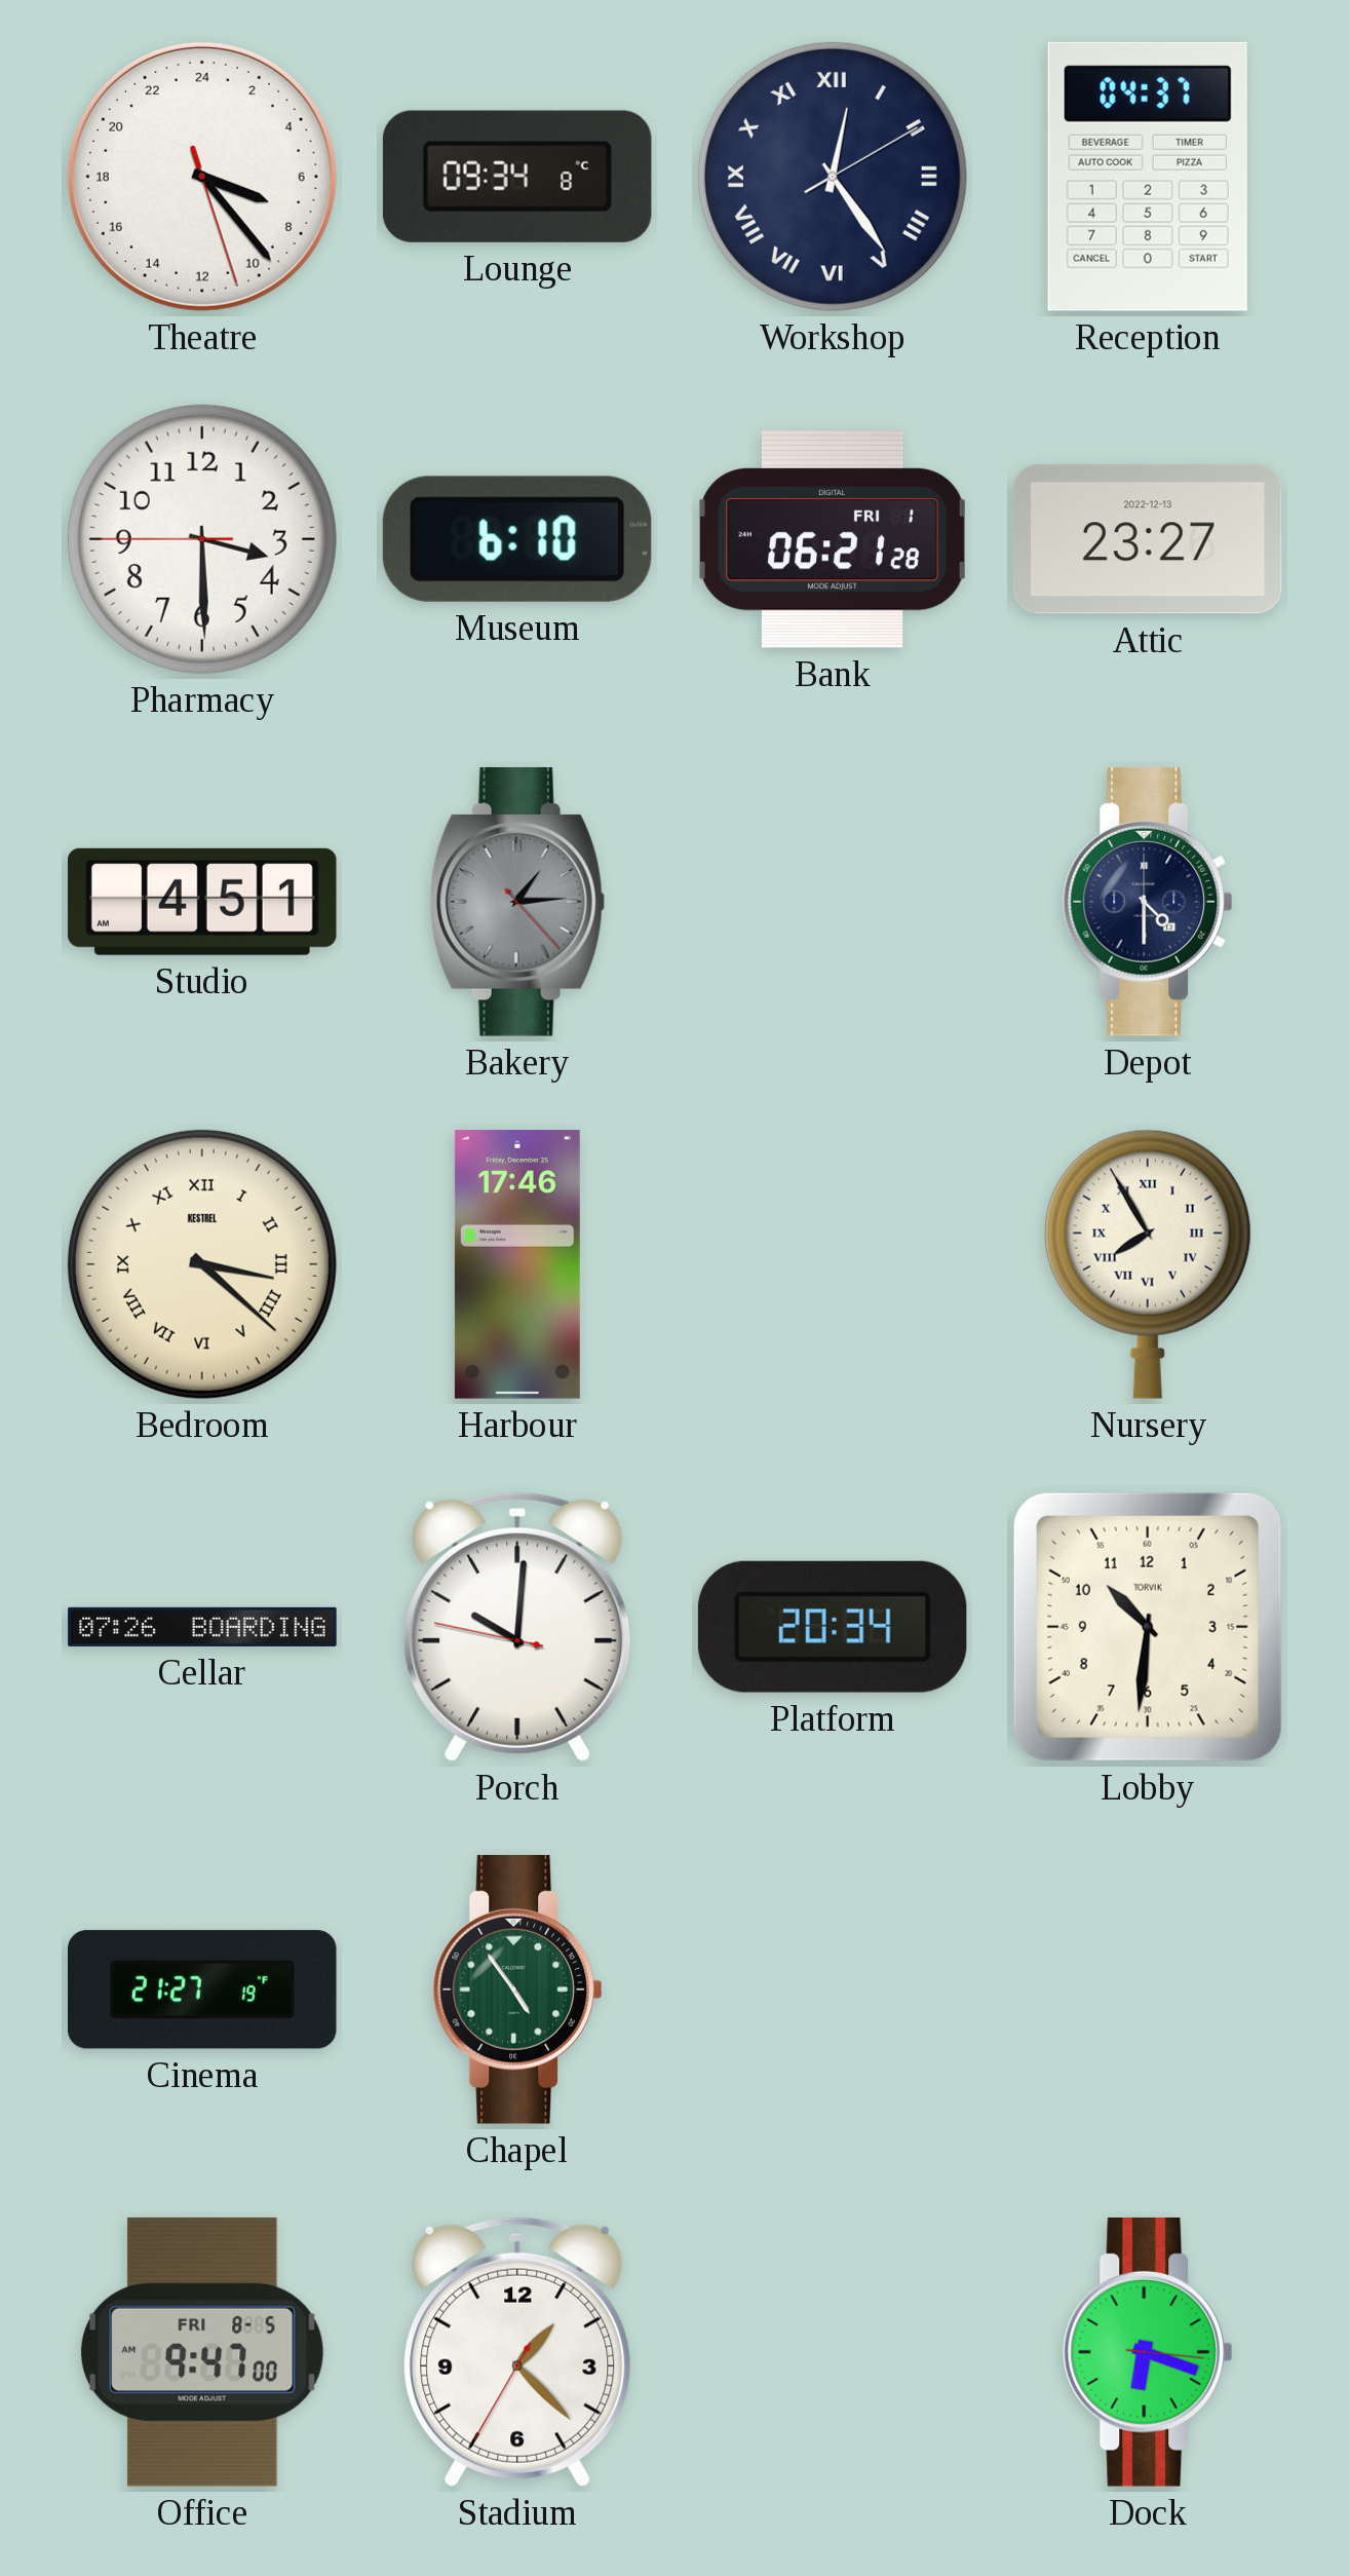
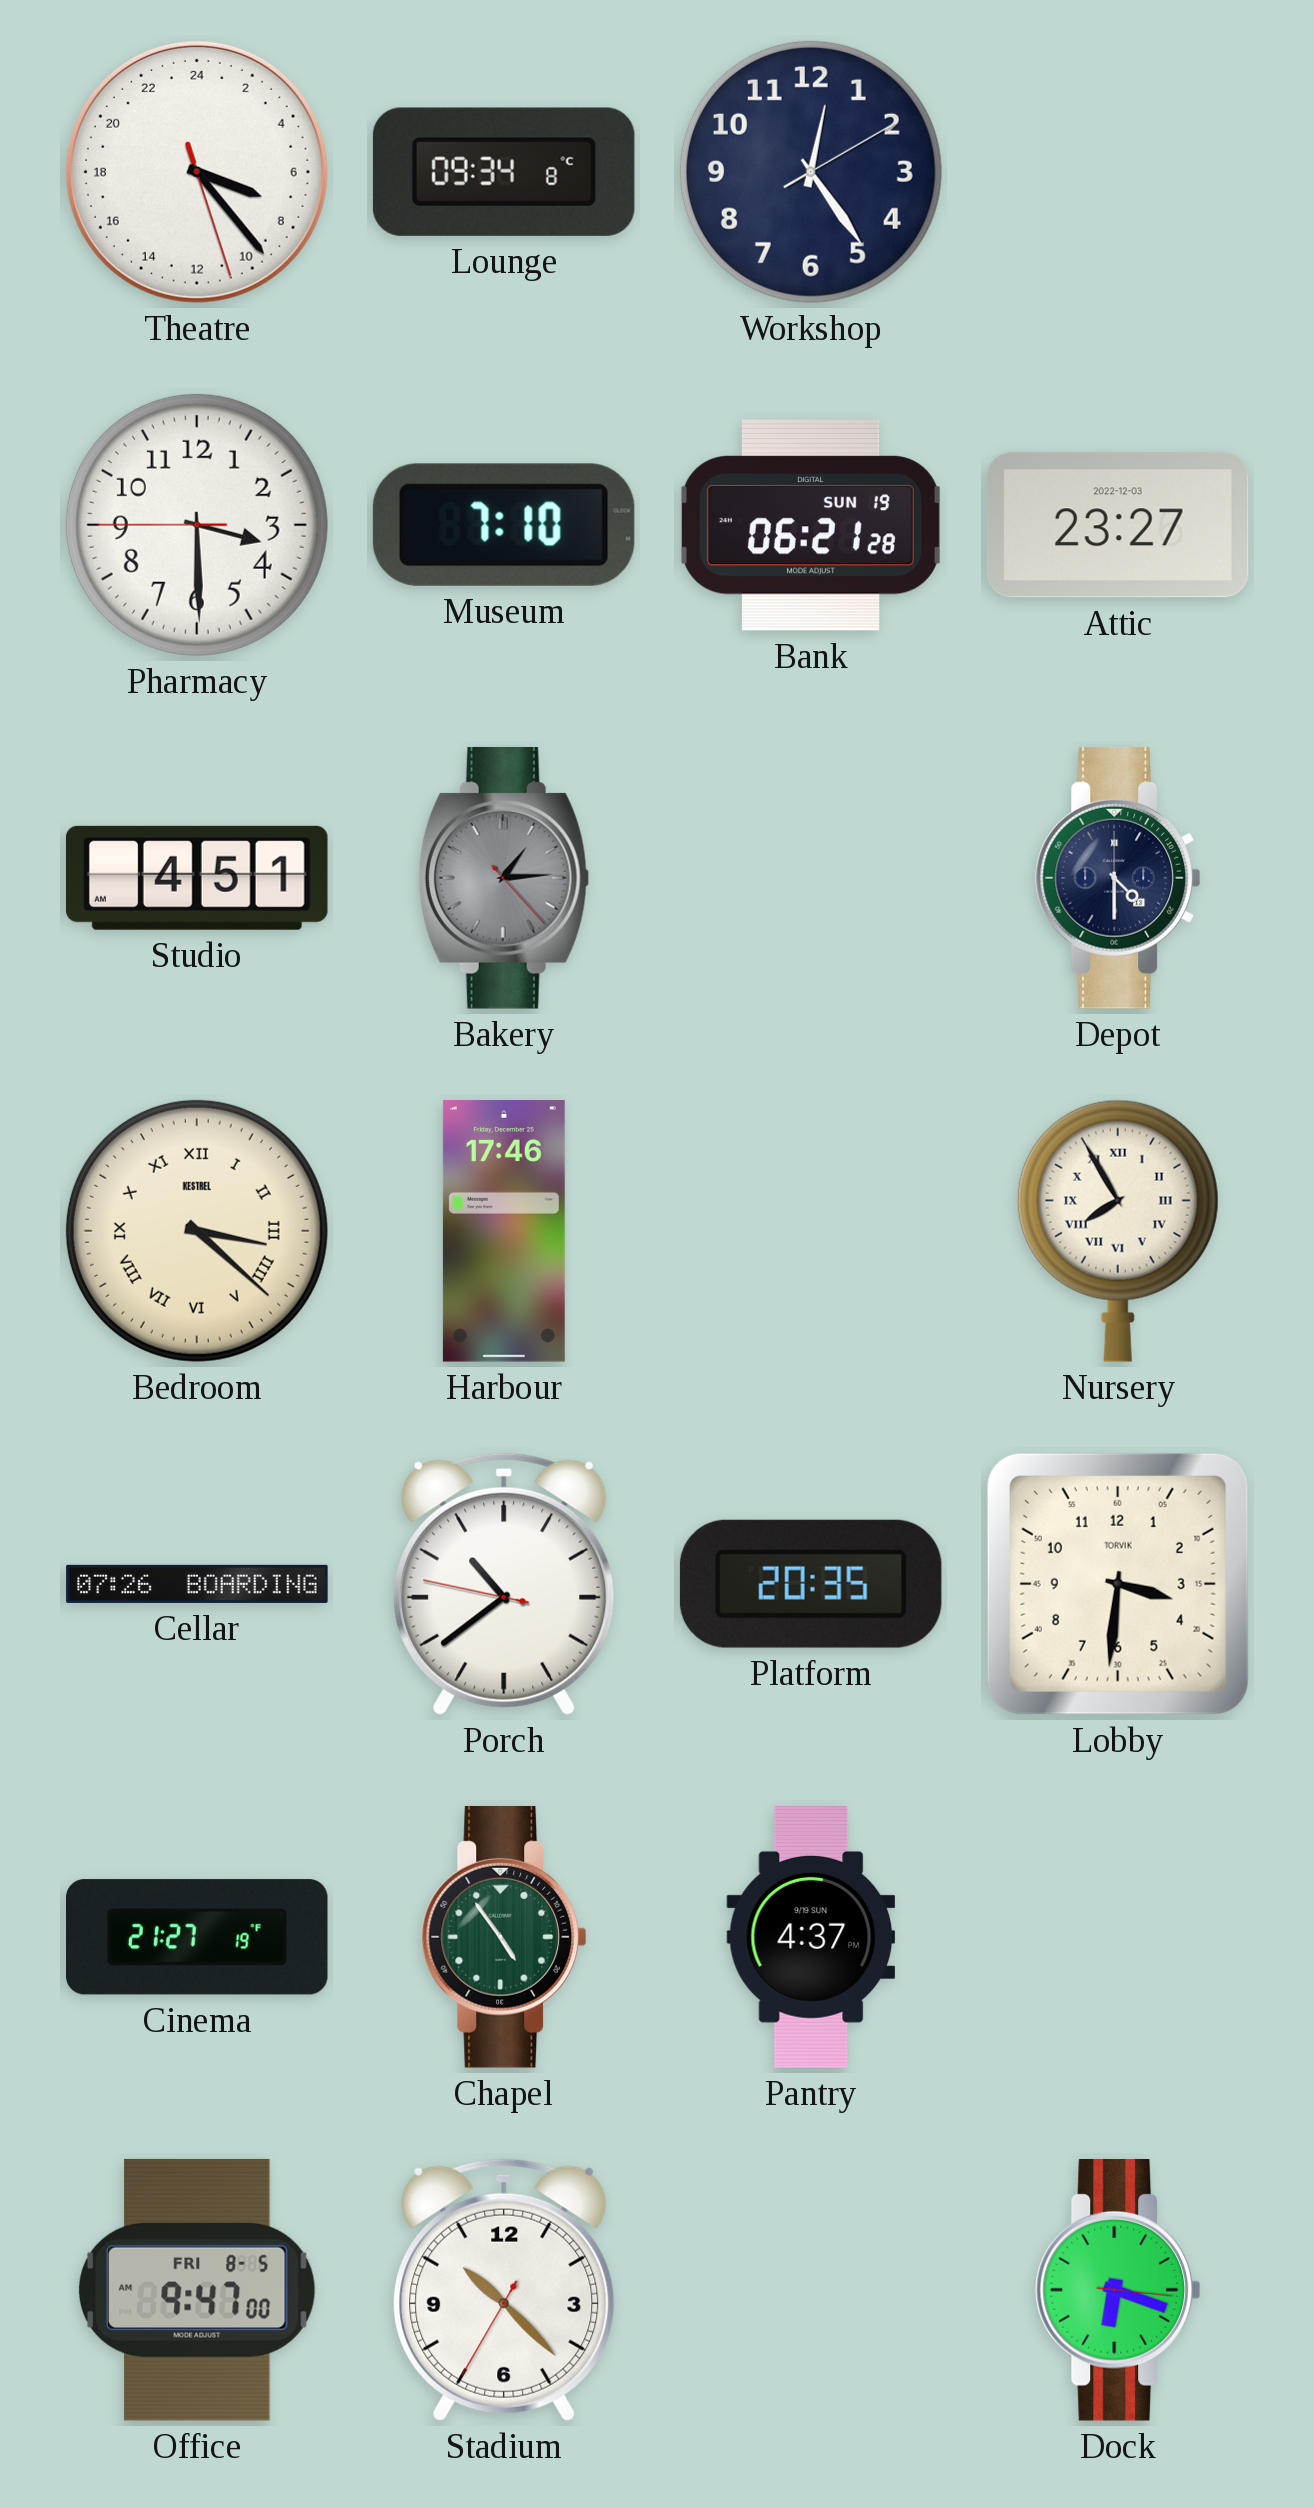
Workshop numerals: Roman -> Arabic
Reception: 04:37 -> none
Museum: 6:10 -> 7:10
Bank date: FRI 1 -> SUN 19
Attic date: 2022-12-13 -> 2022-12-03
Porch: 10:00 -> 10:38
Platform: 20:34 -> 20:35
Lobby: 10:31 -> 3:31
Pantry: none -> 4:37
Stadium: 1:22 -> 10:22
